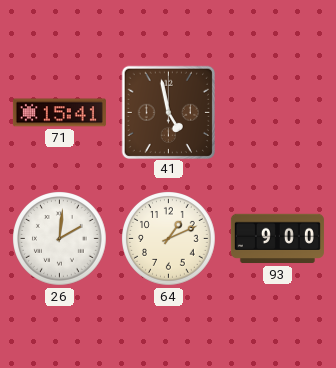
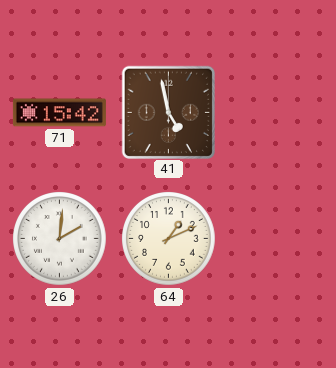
71: 15:41 -> 15:42
93: 9:00 -> none
